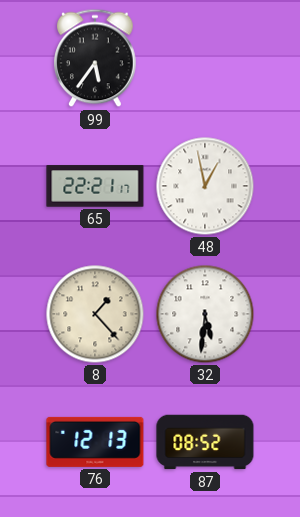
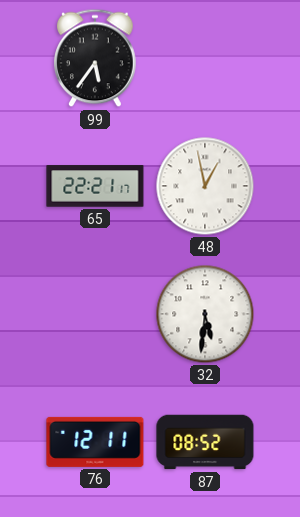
8: 1:23 -> none
76: 12:13 -> 12:11
